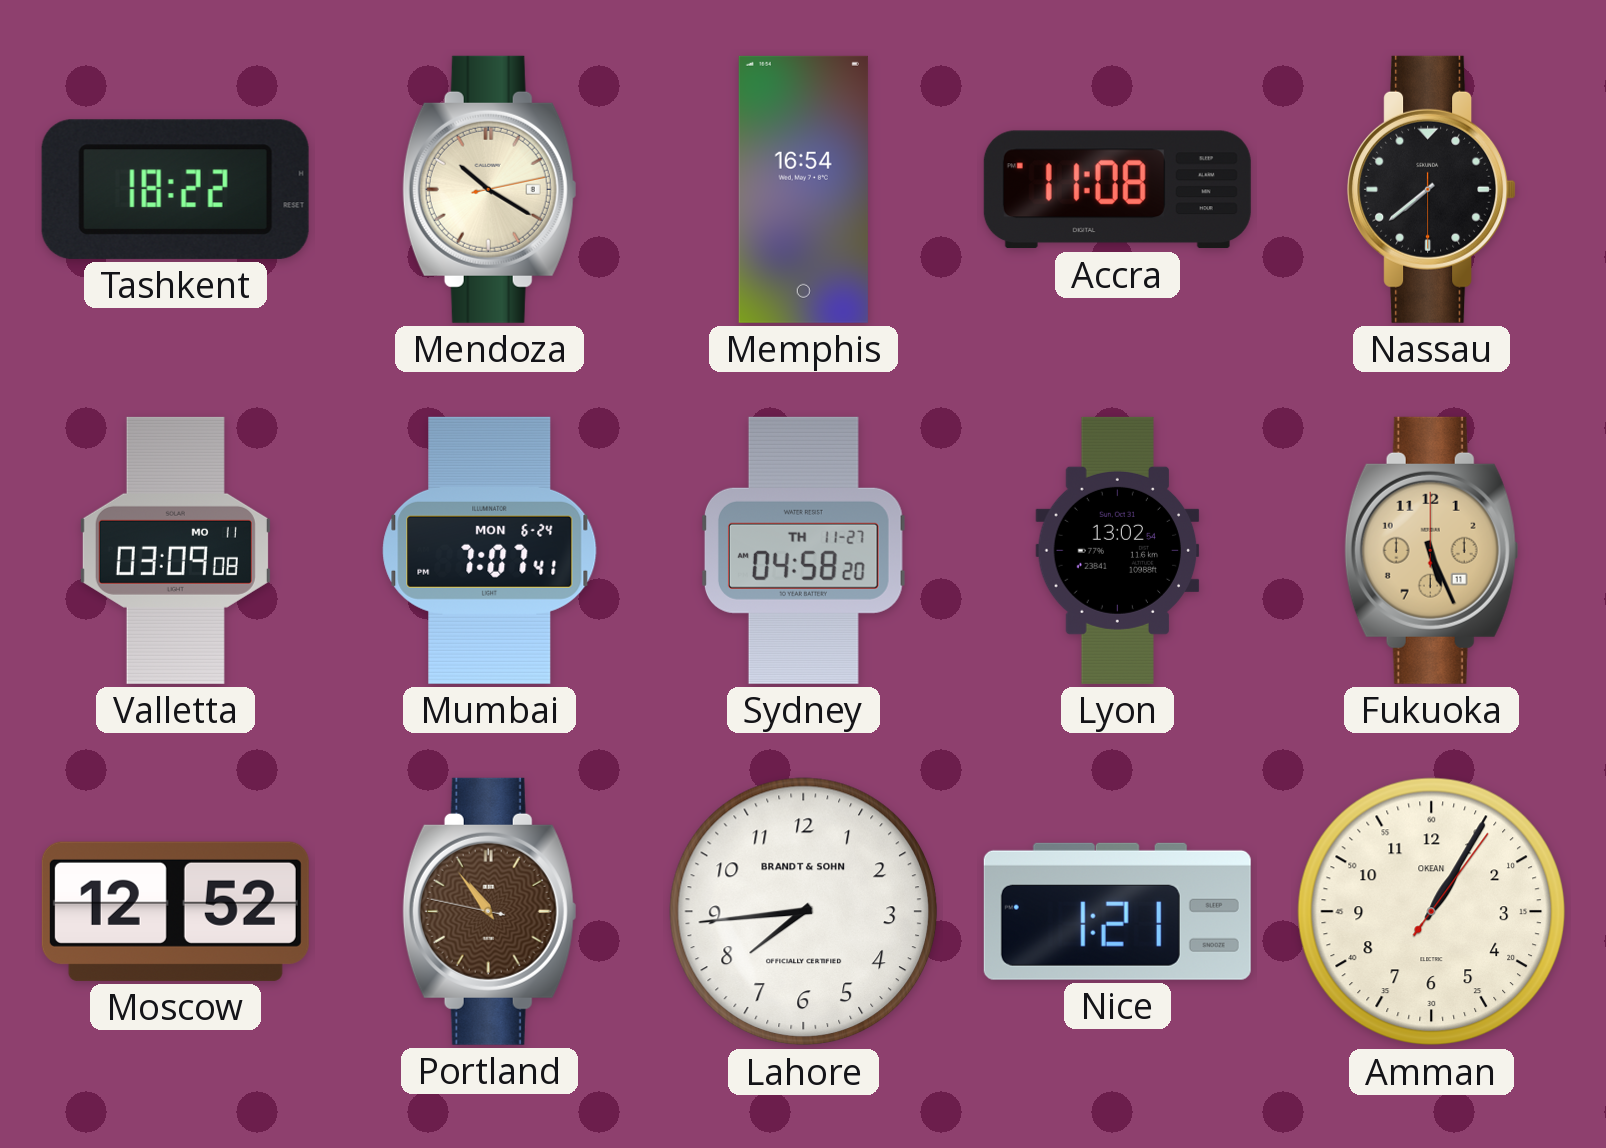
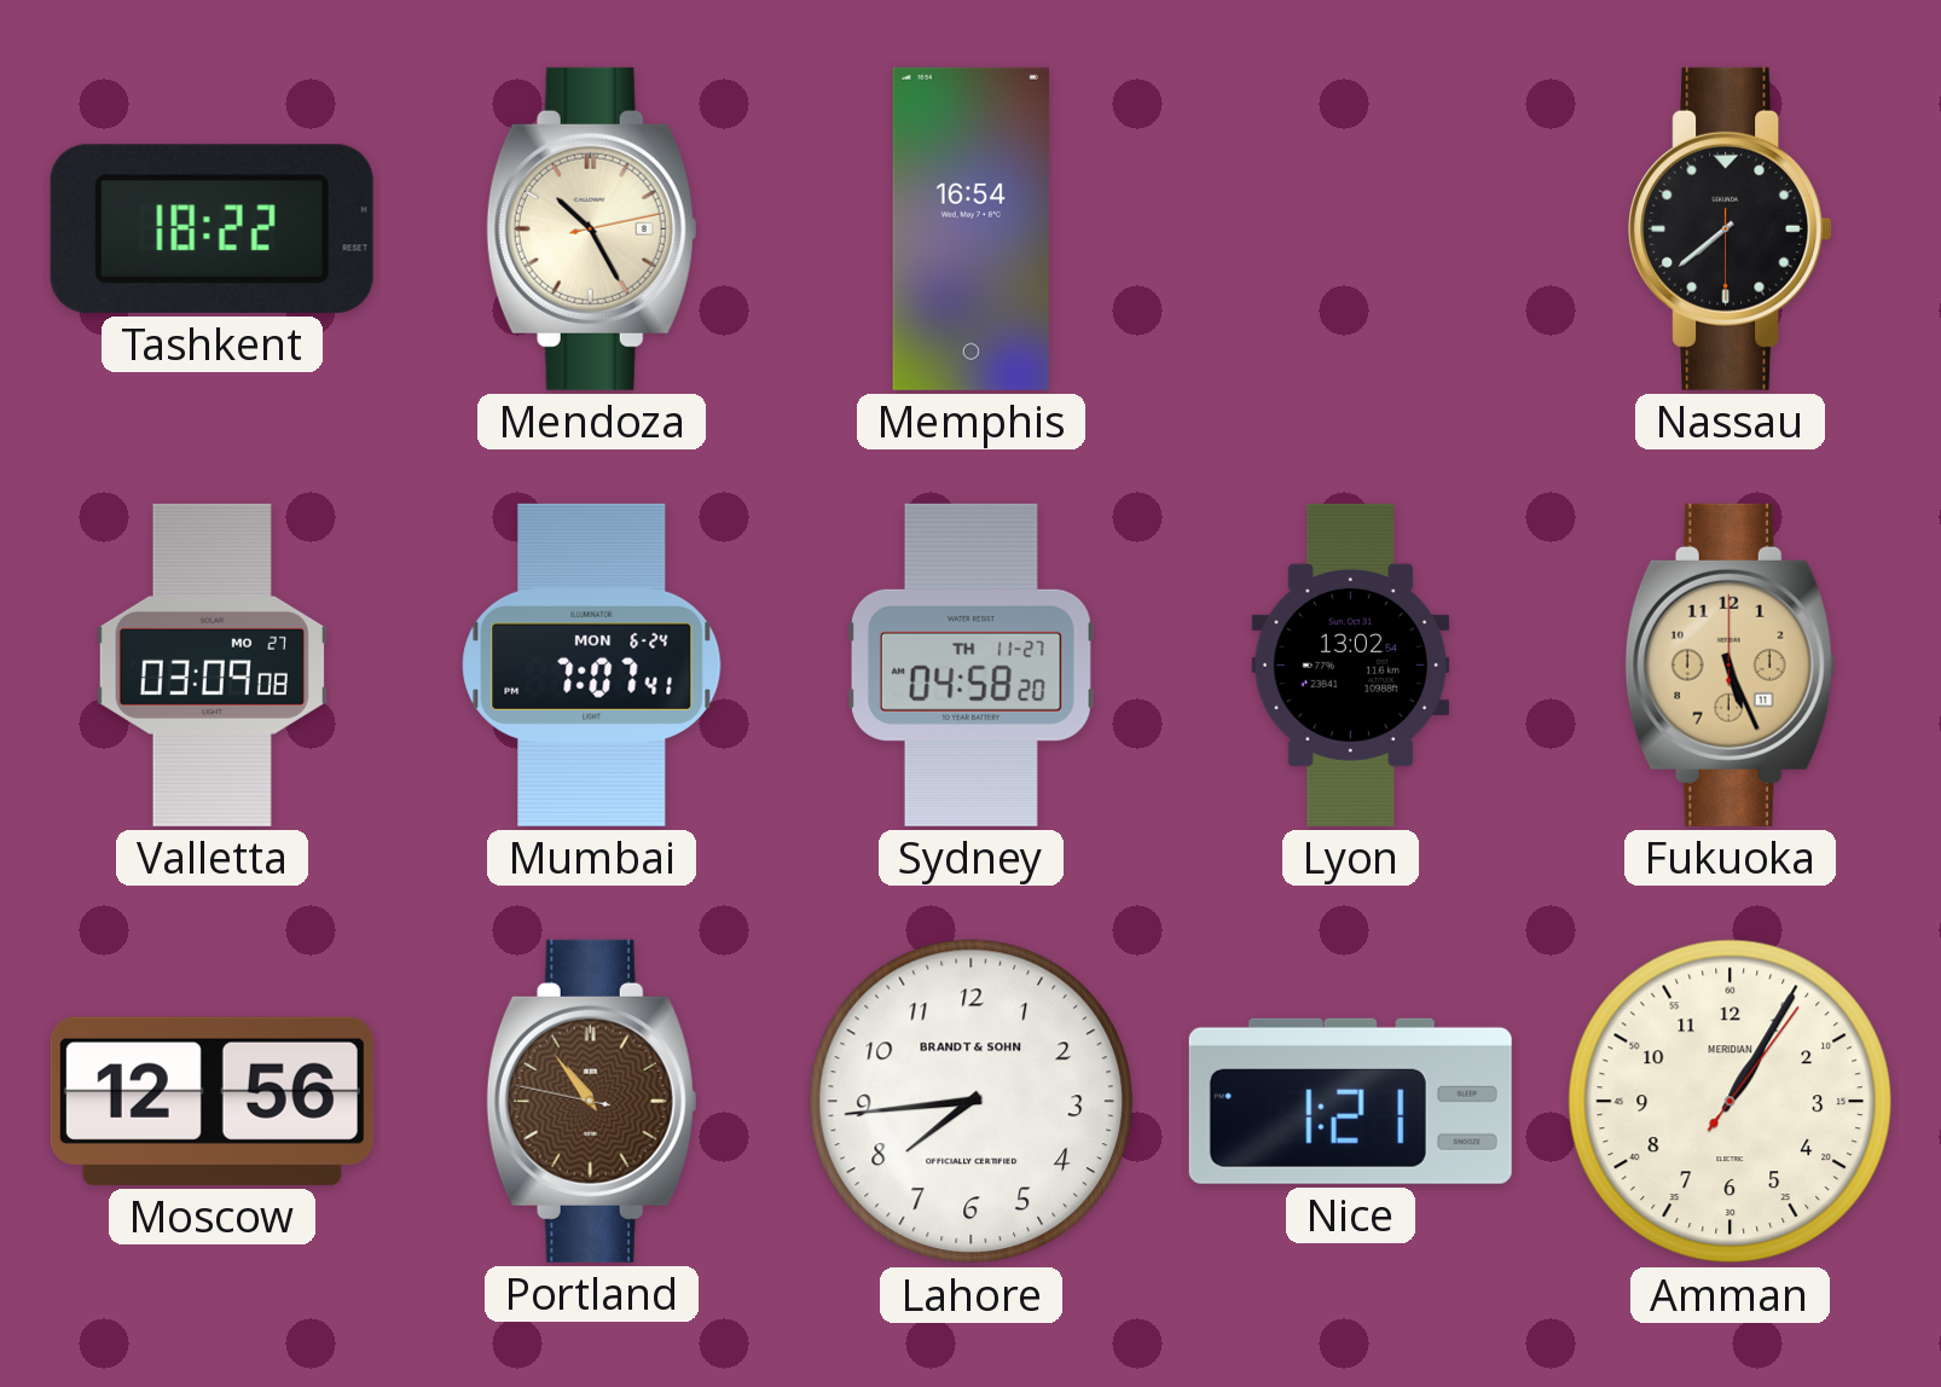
Mendoza: 10:20 -> 10:25
Accra: 11:08 -> none
Valletta date: MO 11 -> MO 27
Moscow: 12:52 -> 12:56
Amman brand: OKEAN -> MERIDIAN
